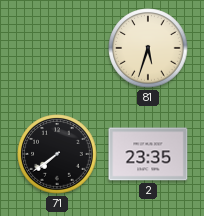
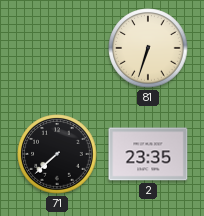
81: 5:33 -> 6:33
71: 7:39 -> 7:38
